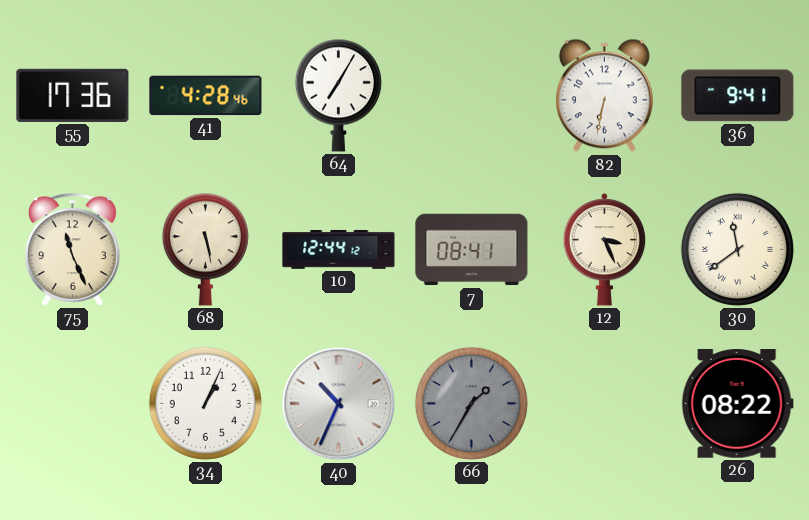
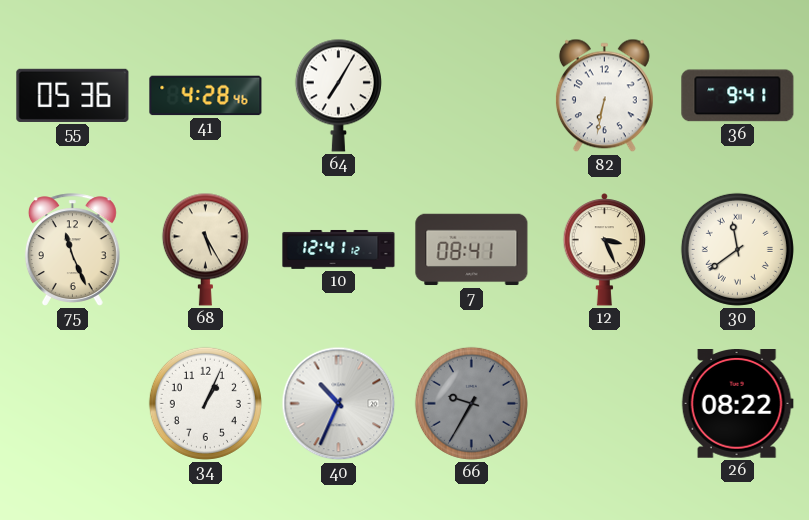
55: 17:36 -> 05:36
68: 5:28 -> 5:25
10: 12:44 -> 12:41
66: 1:35 -> 9:35
